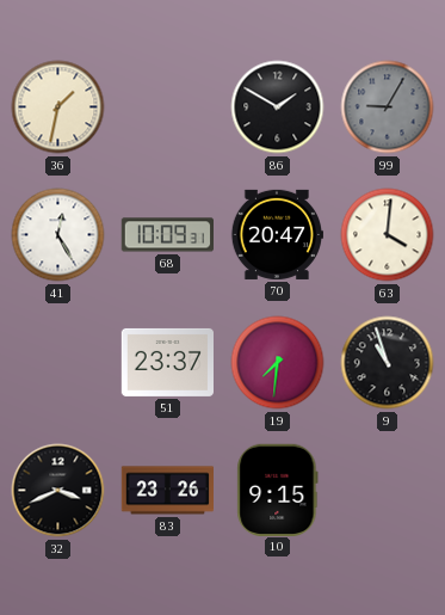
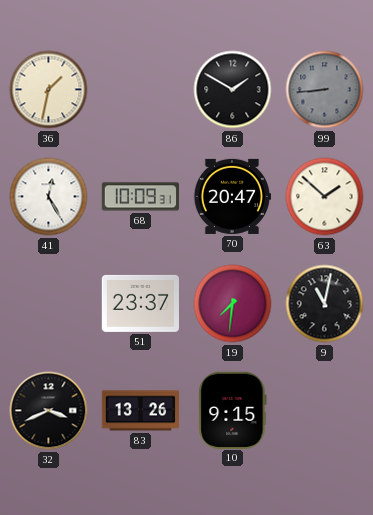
99: 9:05 -> 8:44
63: 4:01 -> 1:52
9: 10:57 -> 11:02
83: 23:26 -> 13:26
